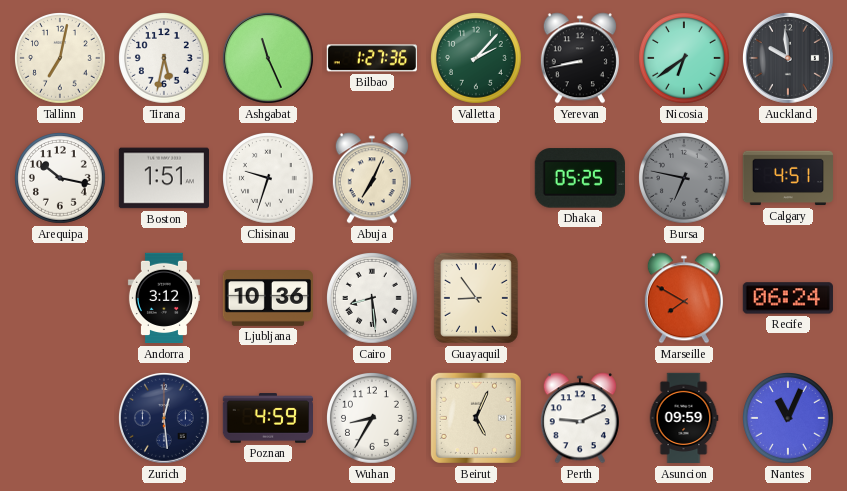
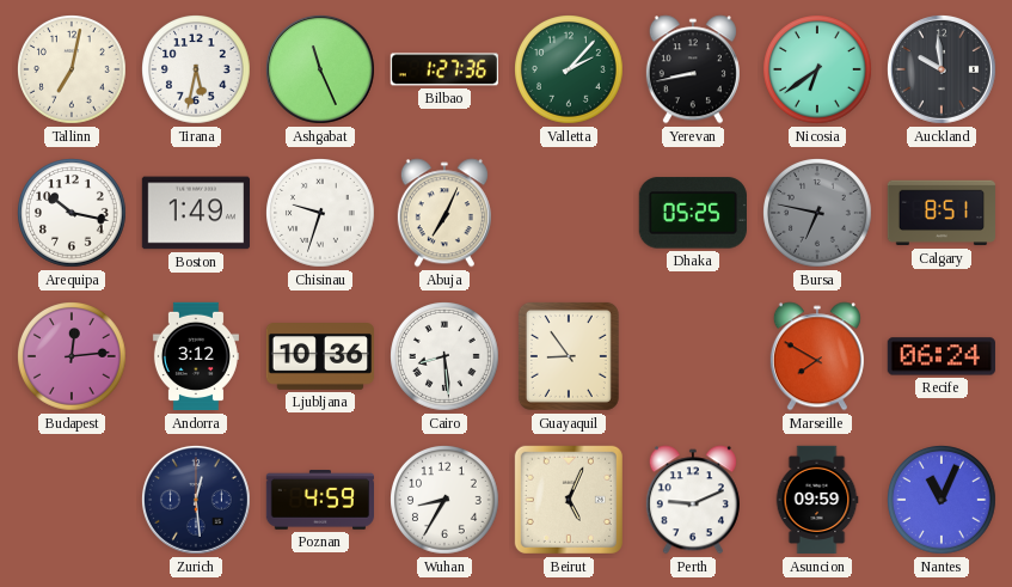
Boston: 1:51 -> 1:49
Calgary: 4:51 -> 8:51
Budapest: none -> 12:14
